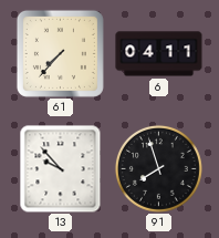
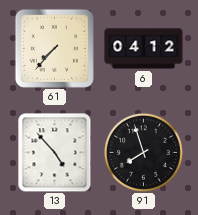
6: 04:11 -> 04:12
13: 9:53 -> 4:53
